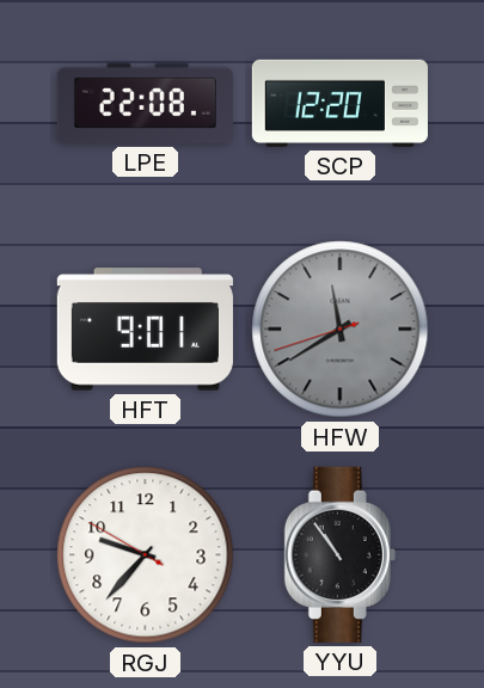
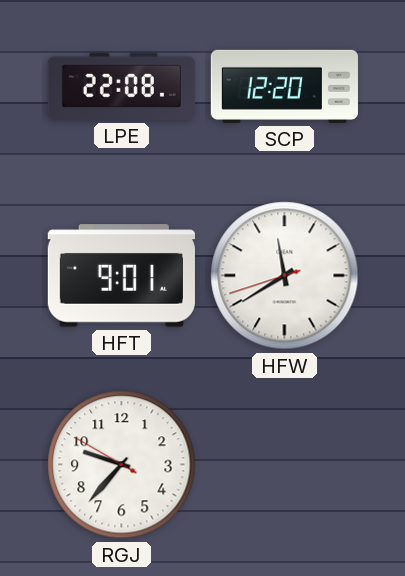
HFW dial: grey -> white
YYU: 10:54 -> none
